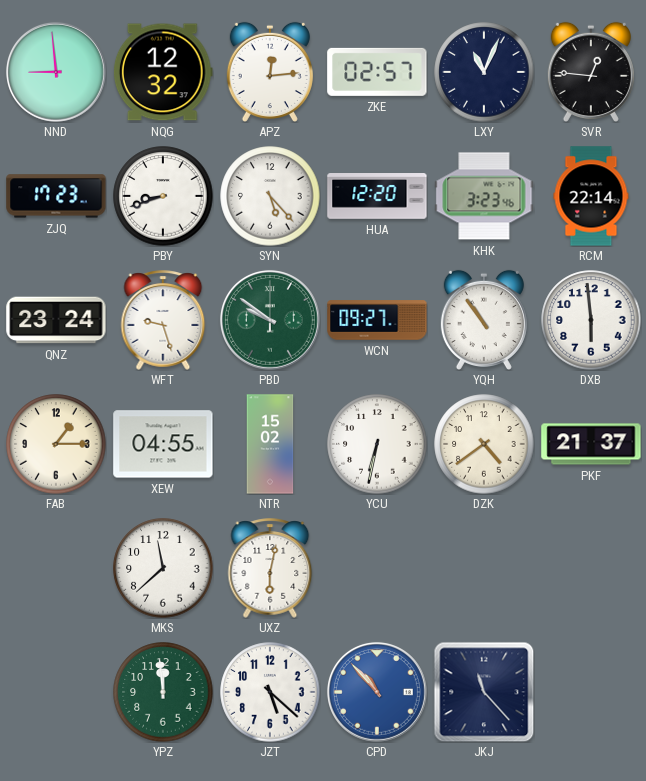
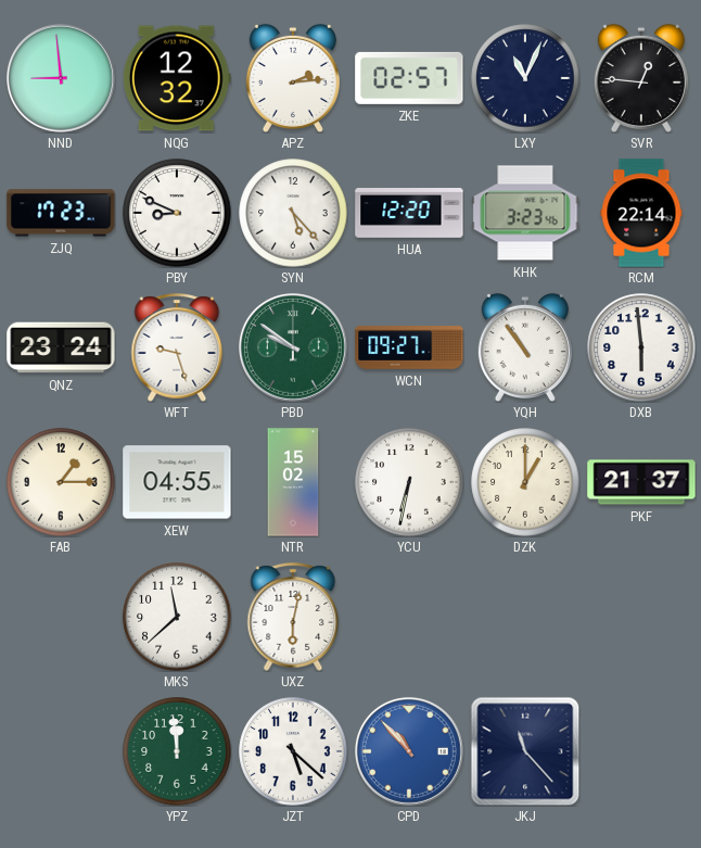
APZ: 12:14 -> 2:14
PBY: 8:42 -> 8:49
DZK: 4:39 -> 1:00
